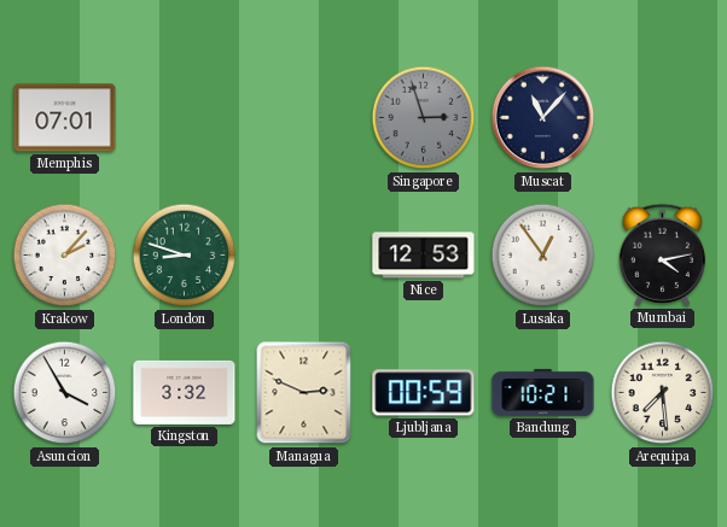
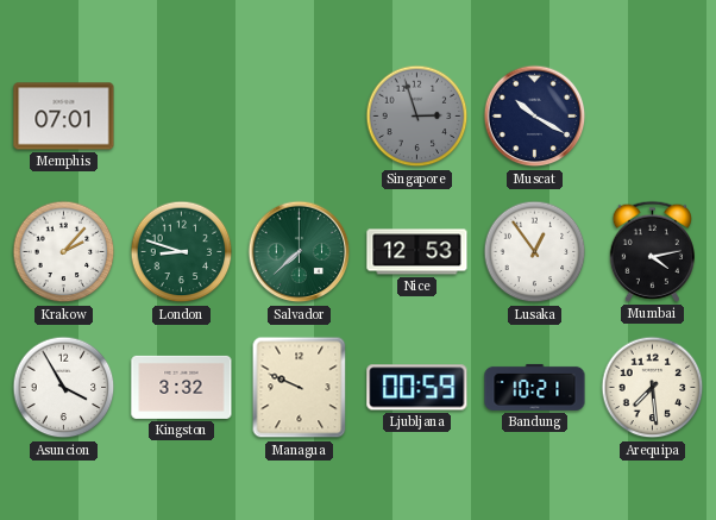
Muscat: 11:07 -> 10:20
Salvador: none -> 7:38
Managua: 2:49 -> 9:49
